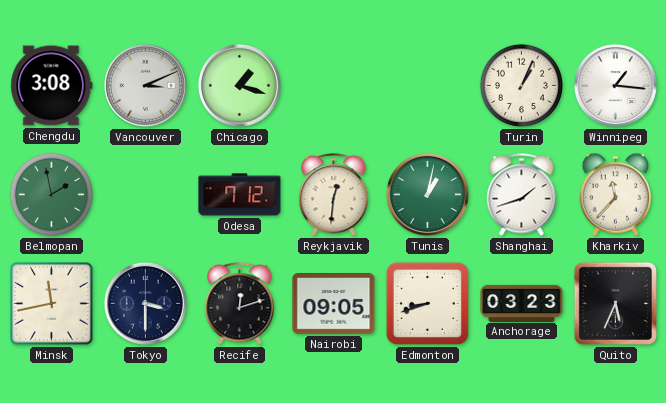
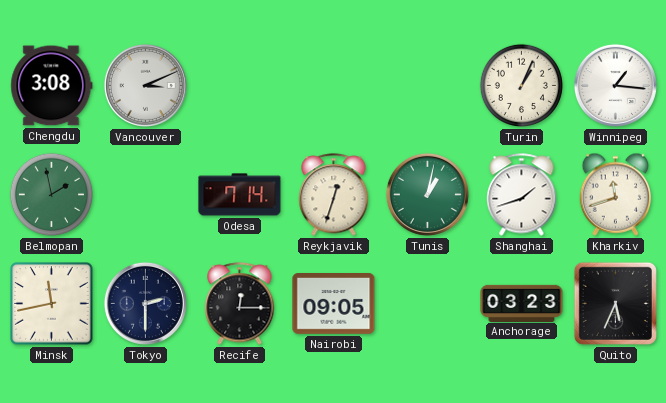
Chicago: 1:18 -> none
Odesa: 7:12 -> 7:14
Reykjavik: 12:31 -> 12:33
Kharkiv: 11:37 -> 11:42
Tokyo: 3:30 -> 2:30
Recife: 12:12 -> 12:15
Edmonton: 8:42 -> none
